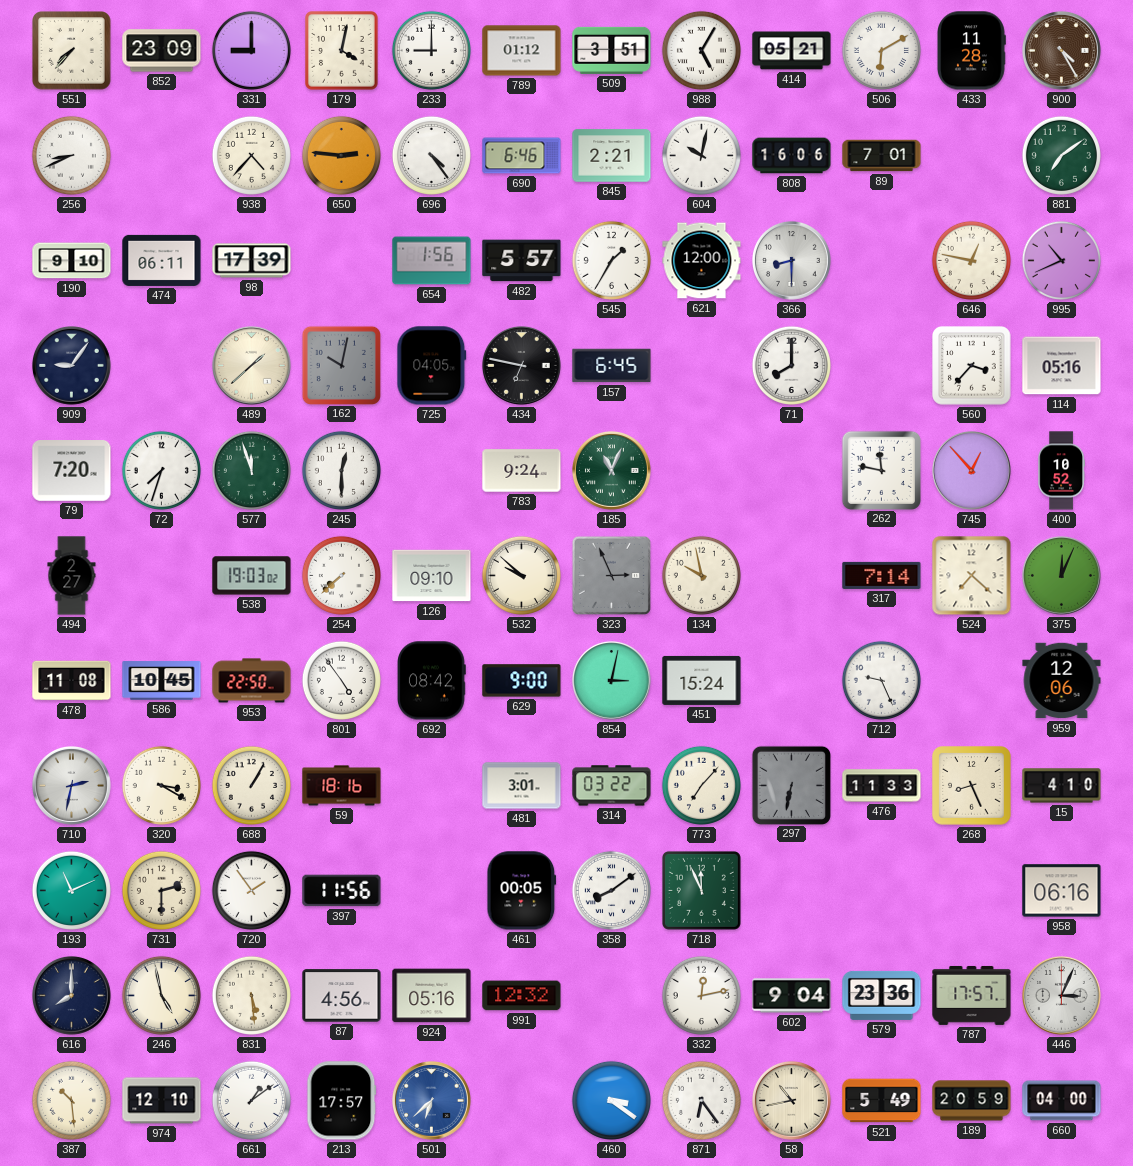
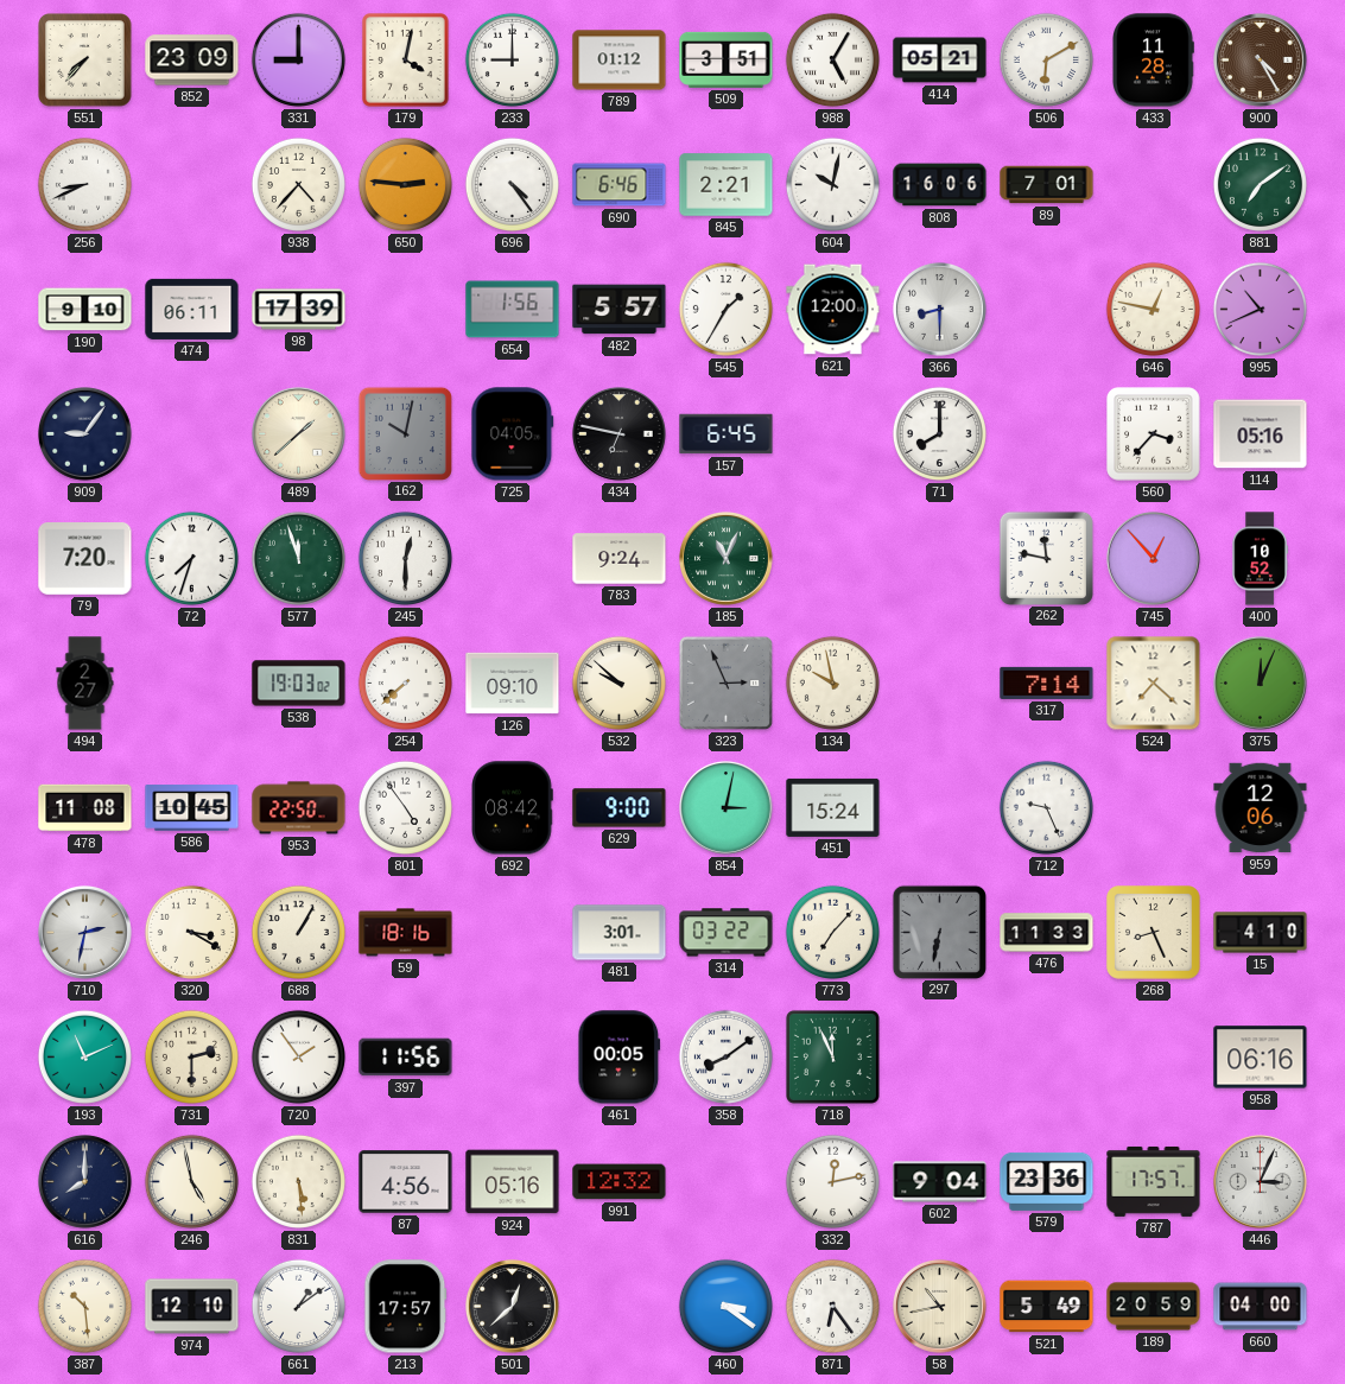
501: 6:38 -> 12:38
501 dial: blue -> black
